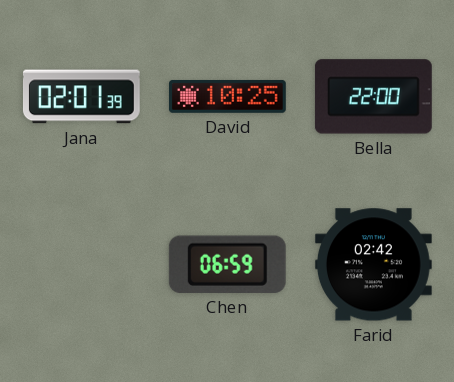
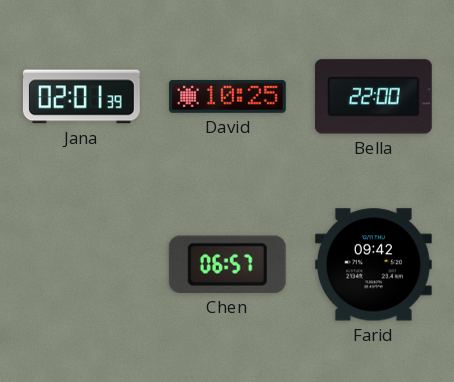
Chen: 06:59 -> 06:57
Farid: 02:42 -> 09:42
